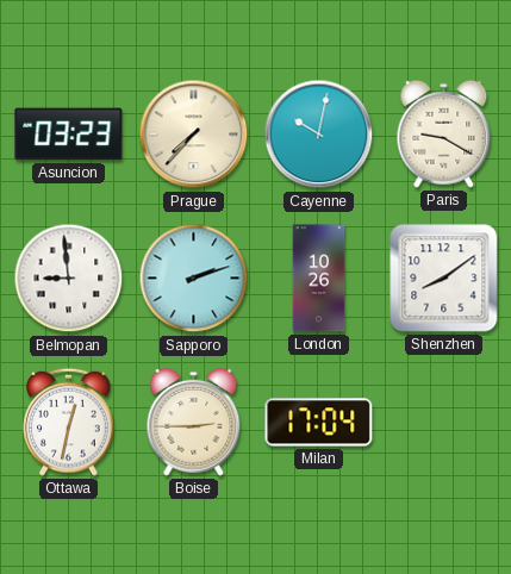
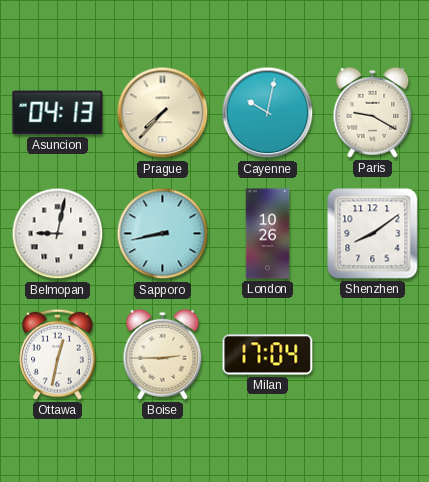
Asuncion: 03:23 -> 04:13
Belmopan: 8:59 -> 9:02
Sapporo: 2:12 -> 8:43
